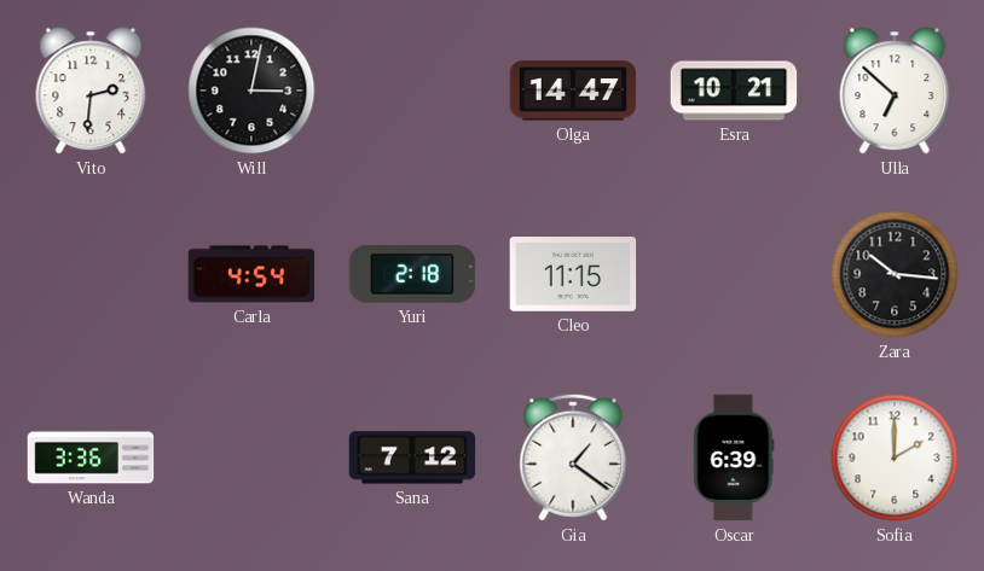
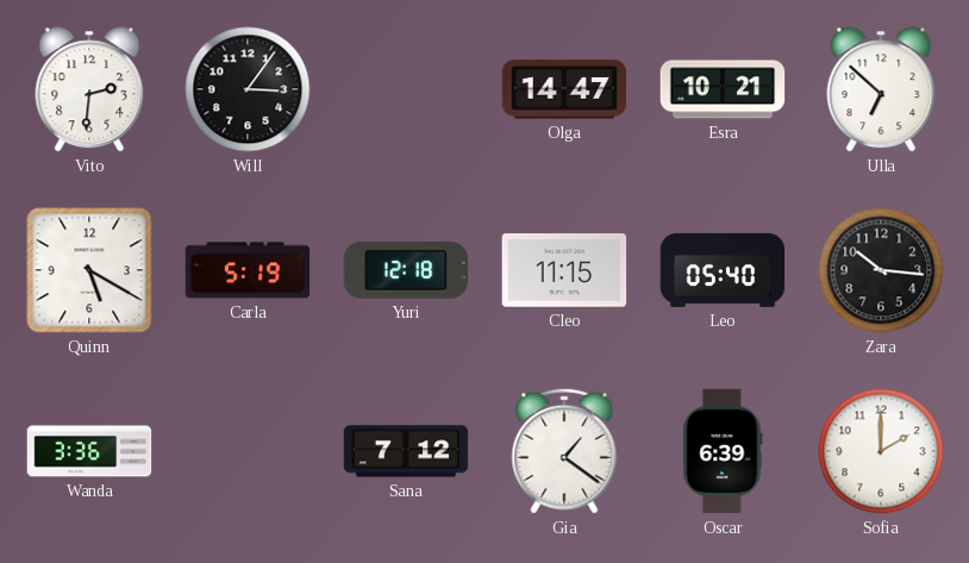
Will: 3:02 -> 3:06
Quinn: none -> 5:20
Carla: 4:54 -> 5:19
Yuri: 2:18 -> 12:18
Leo: none -> 05:40
